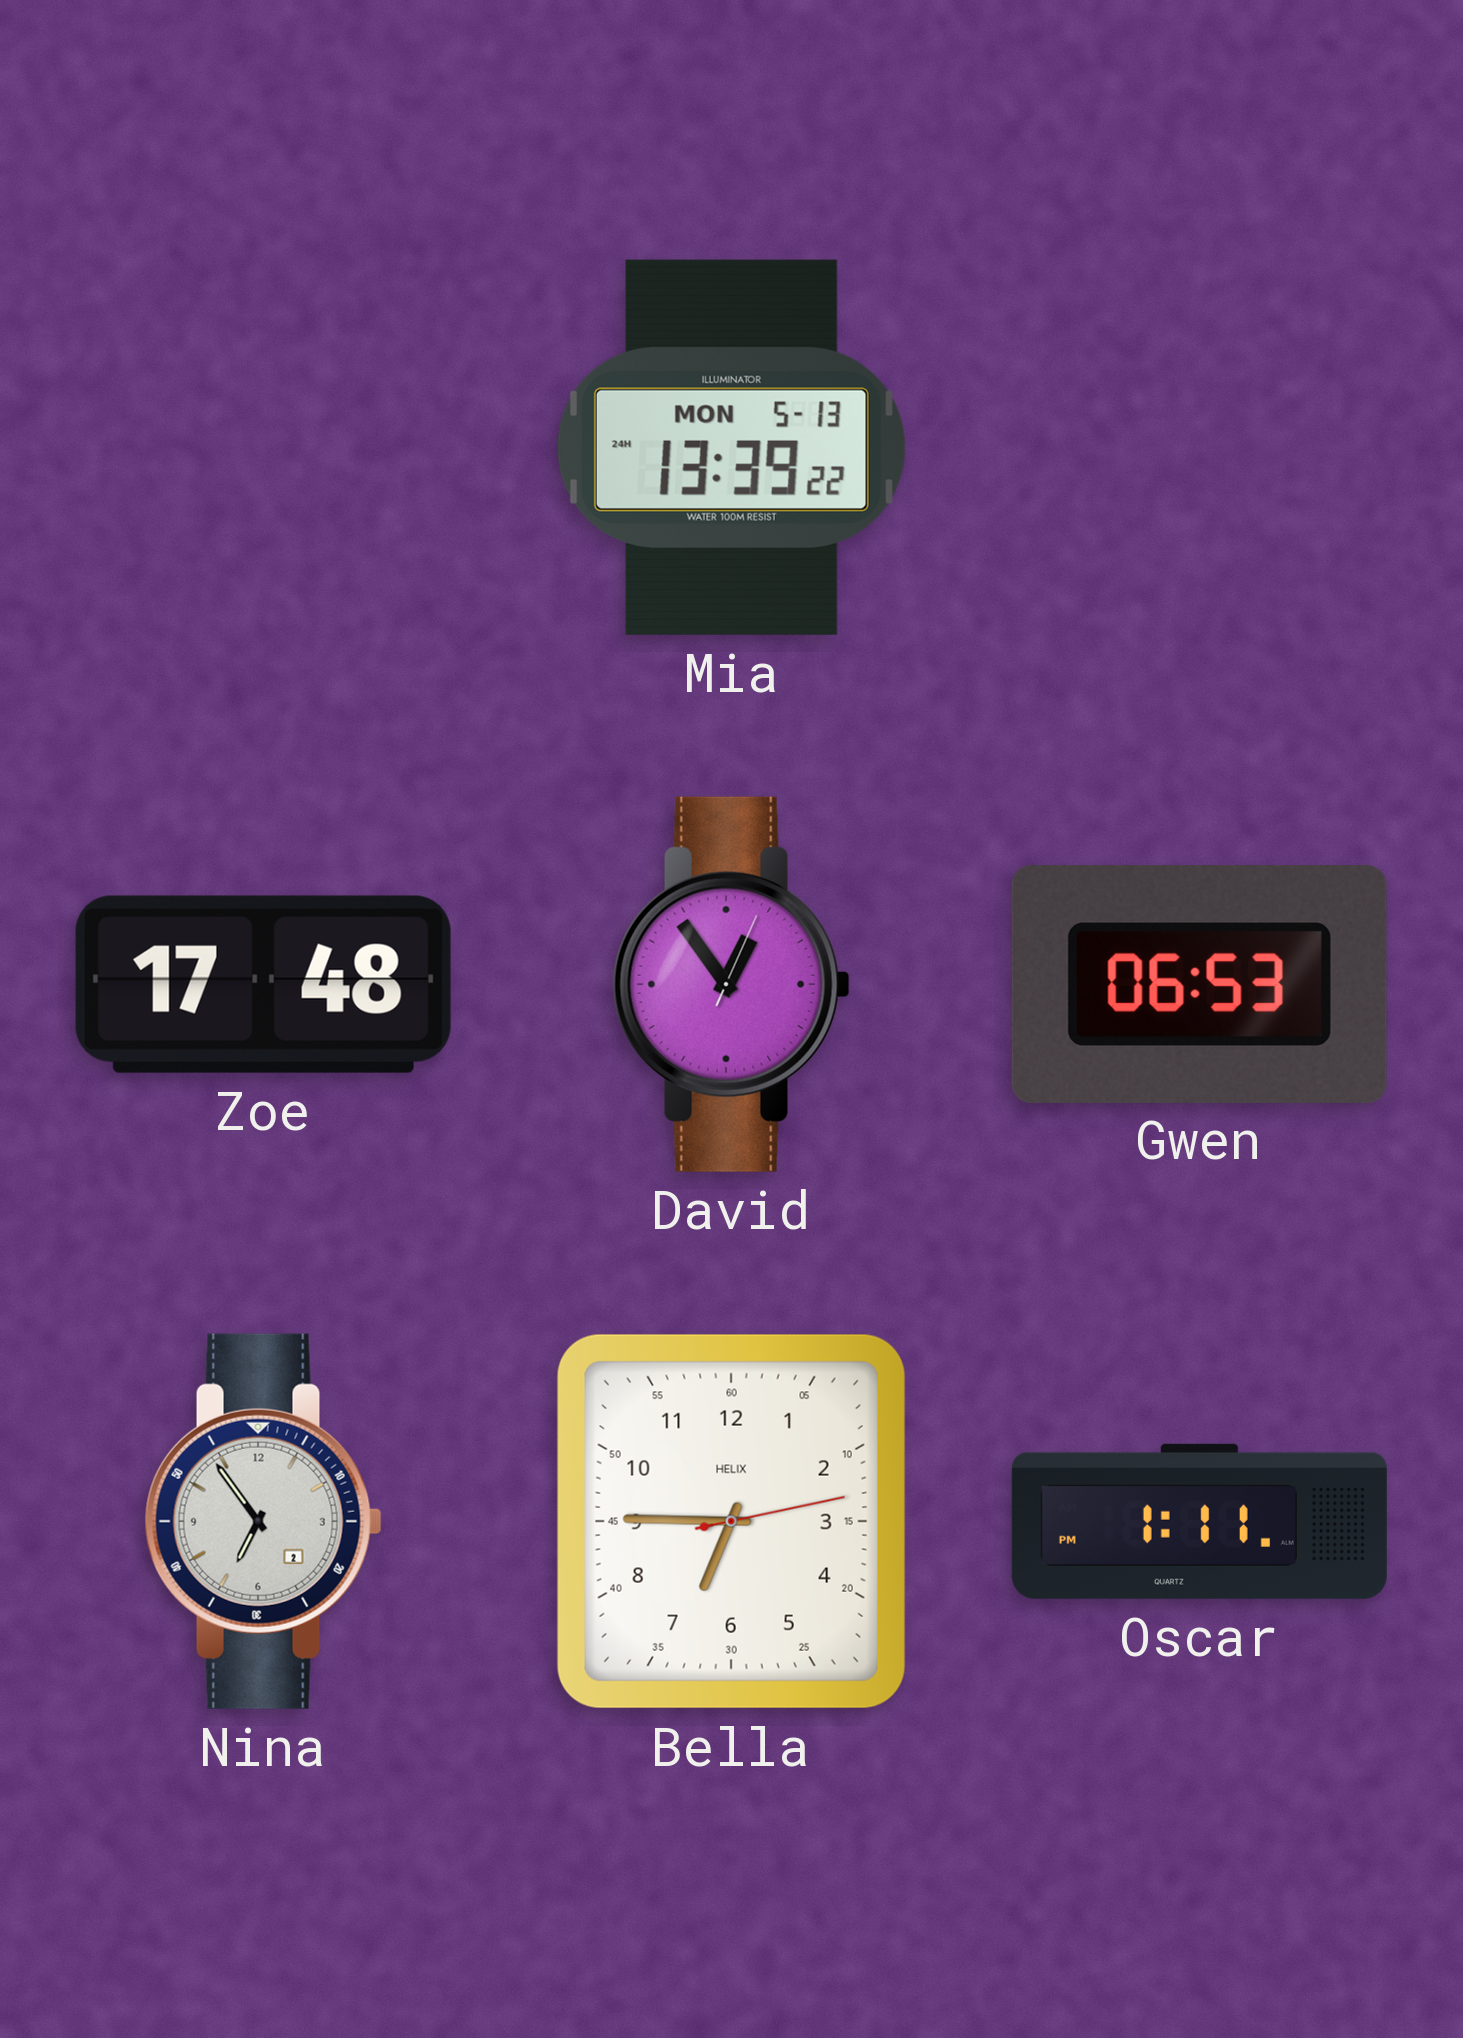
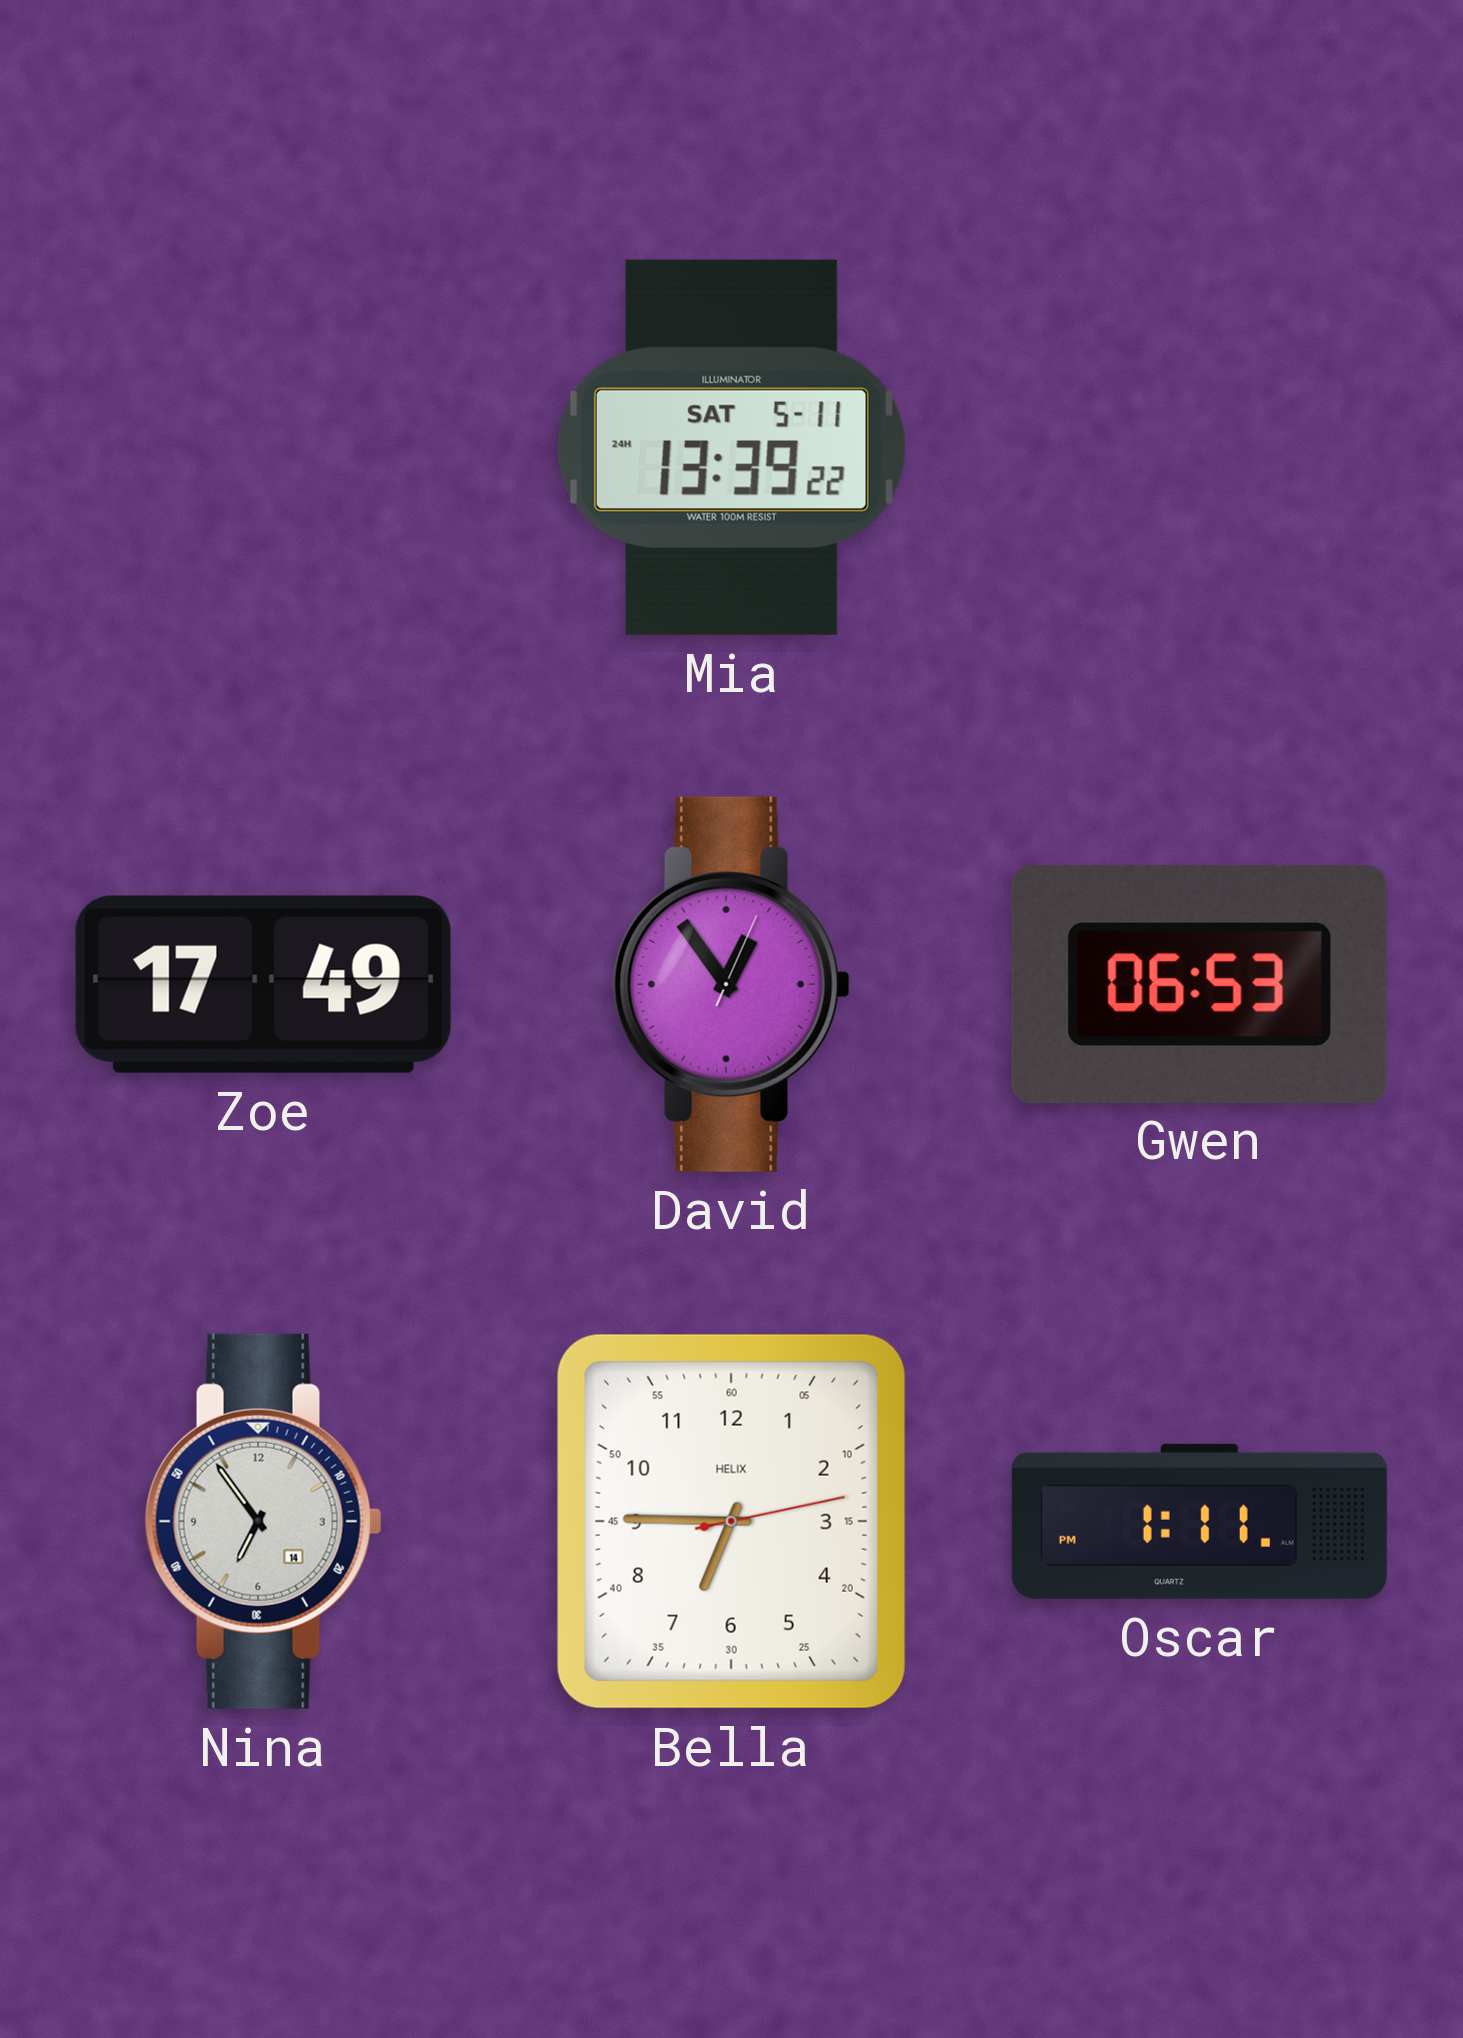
Mia date: MON 5-13 -> SAT 5-11
Zoe: 17:48 -> 17:49
Nina date: 2 -> 14
